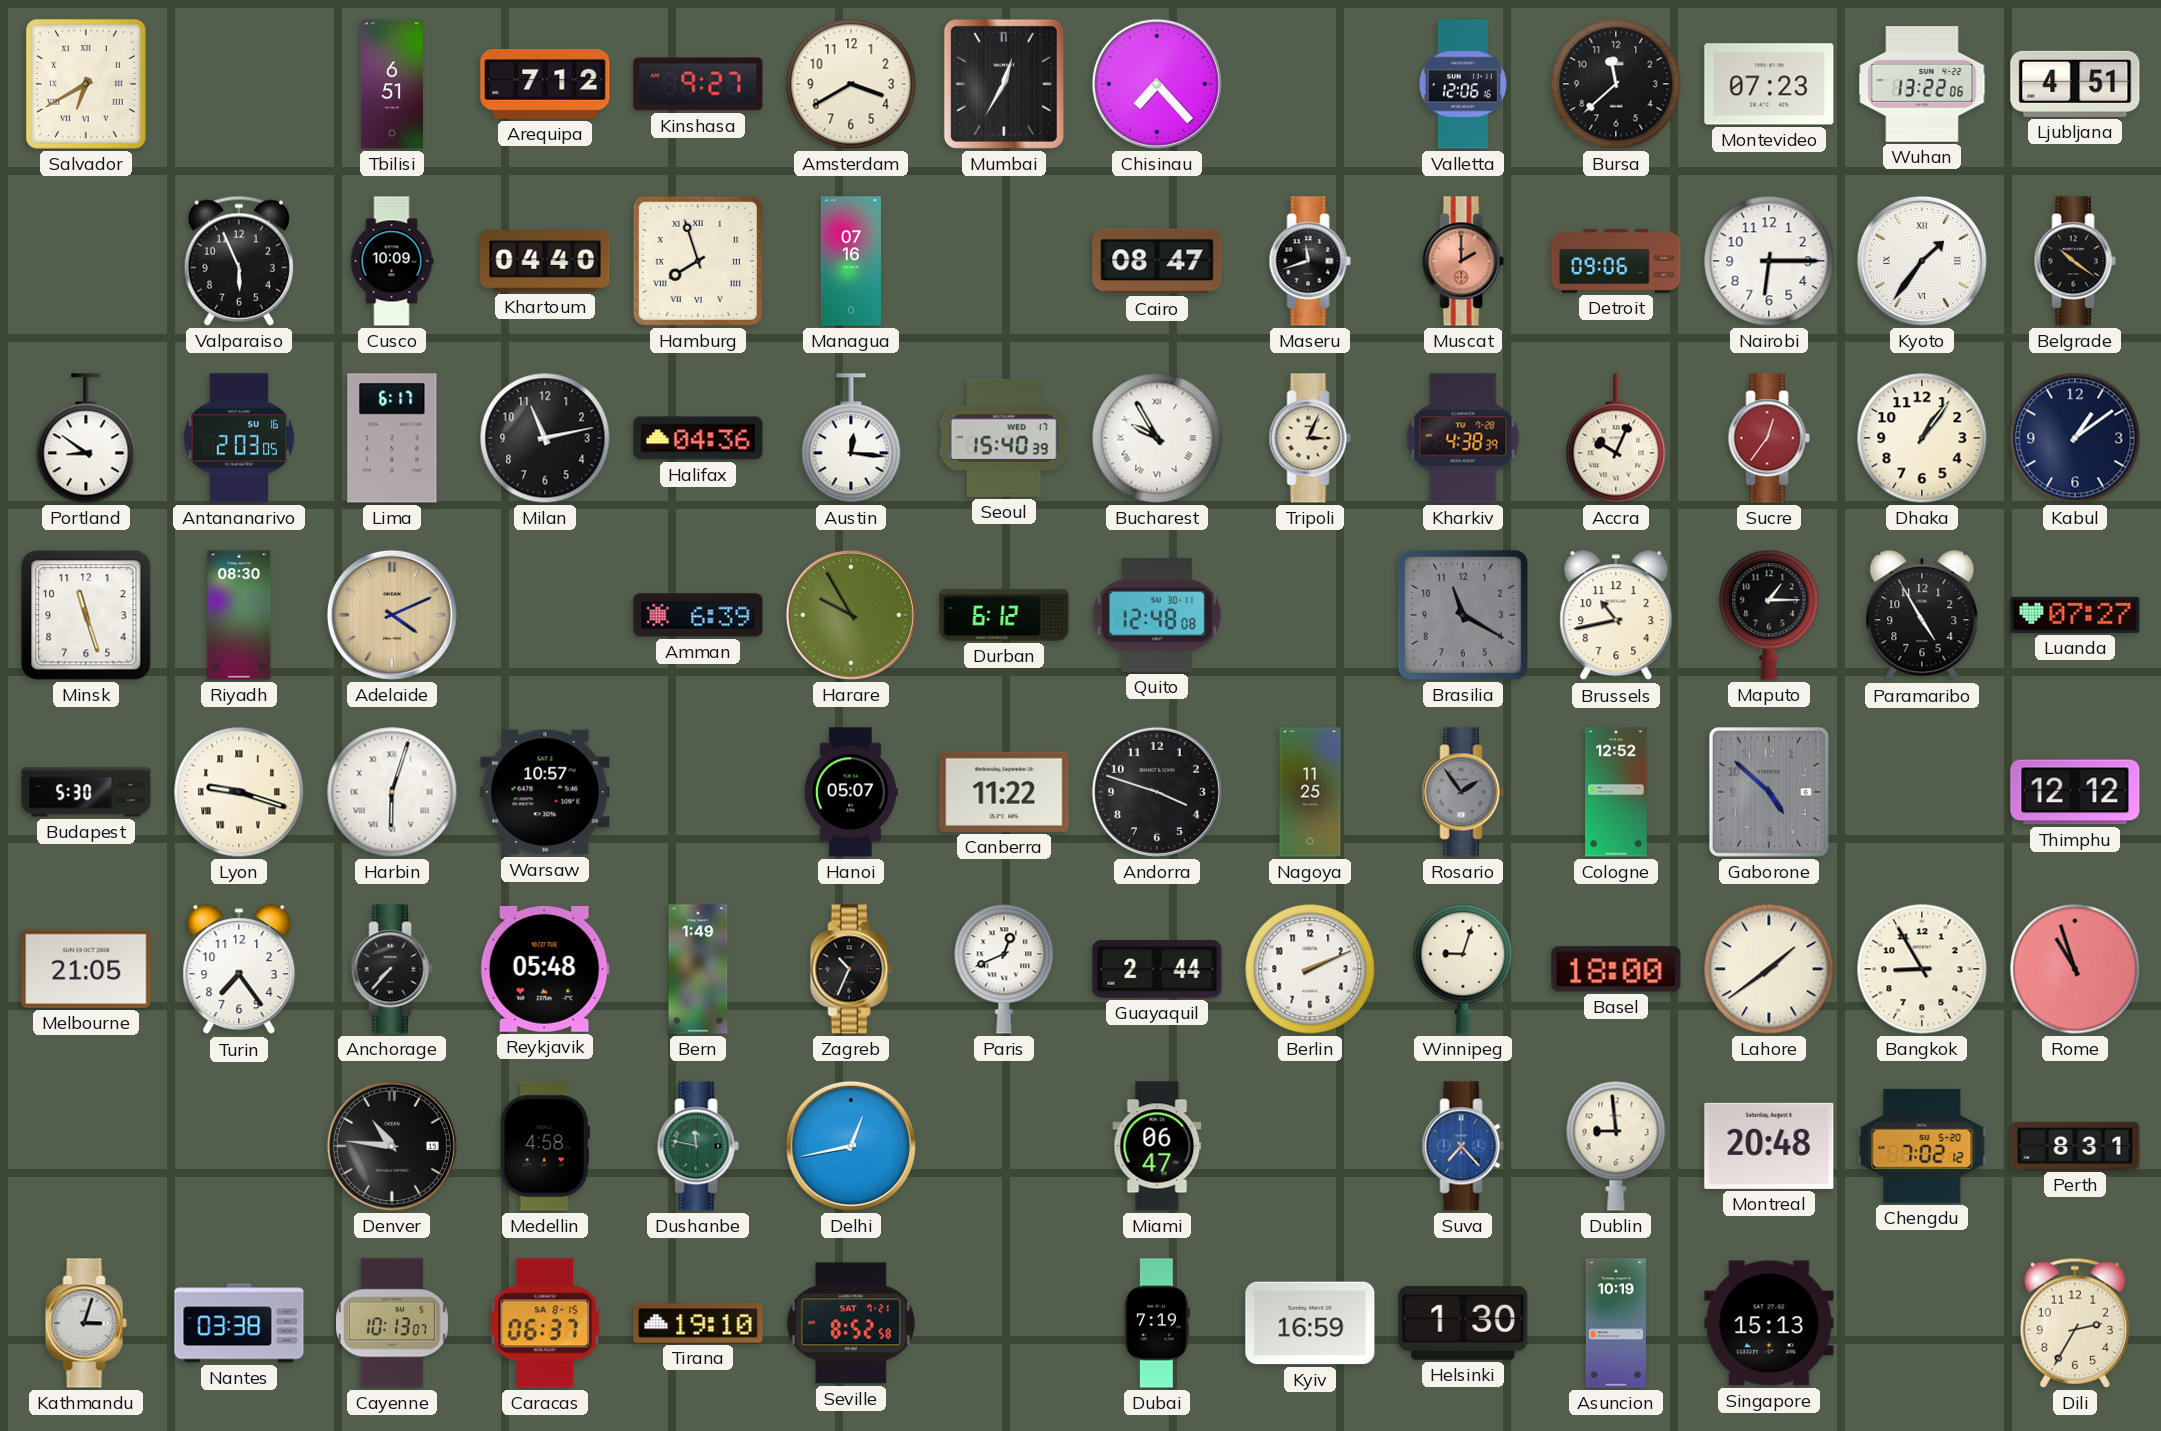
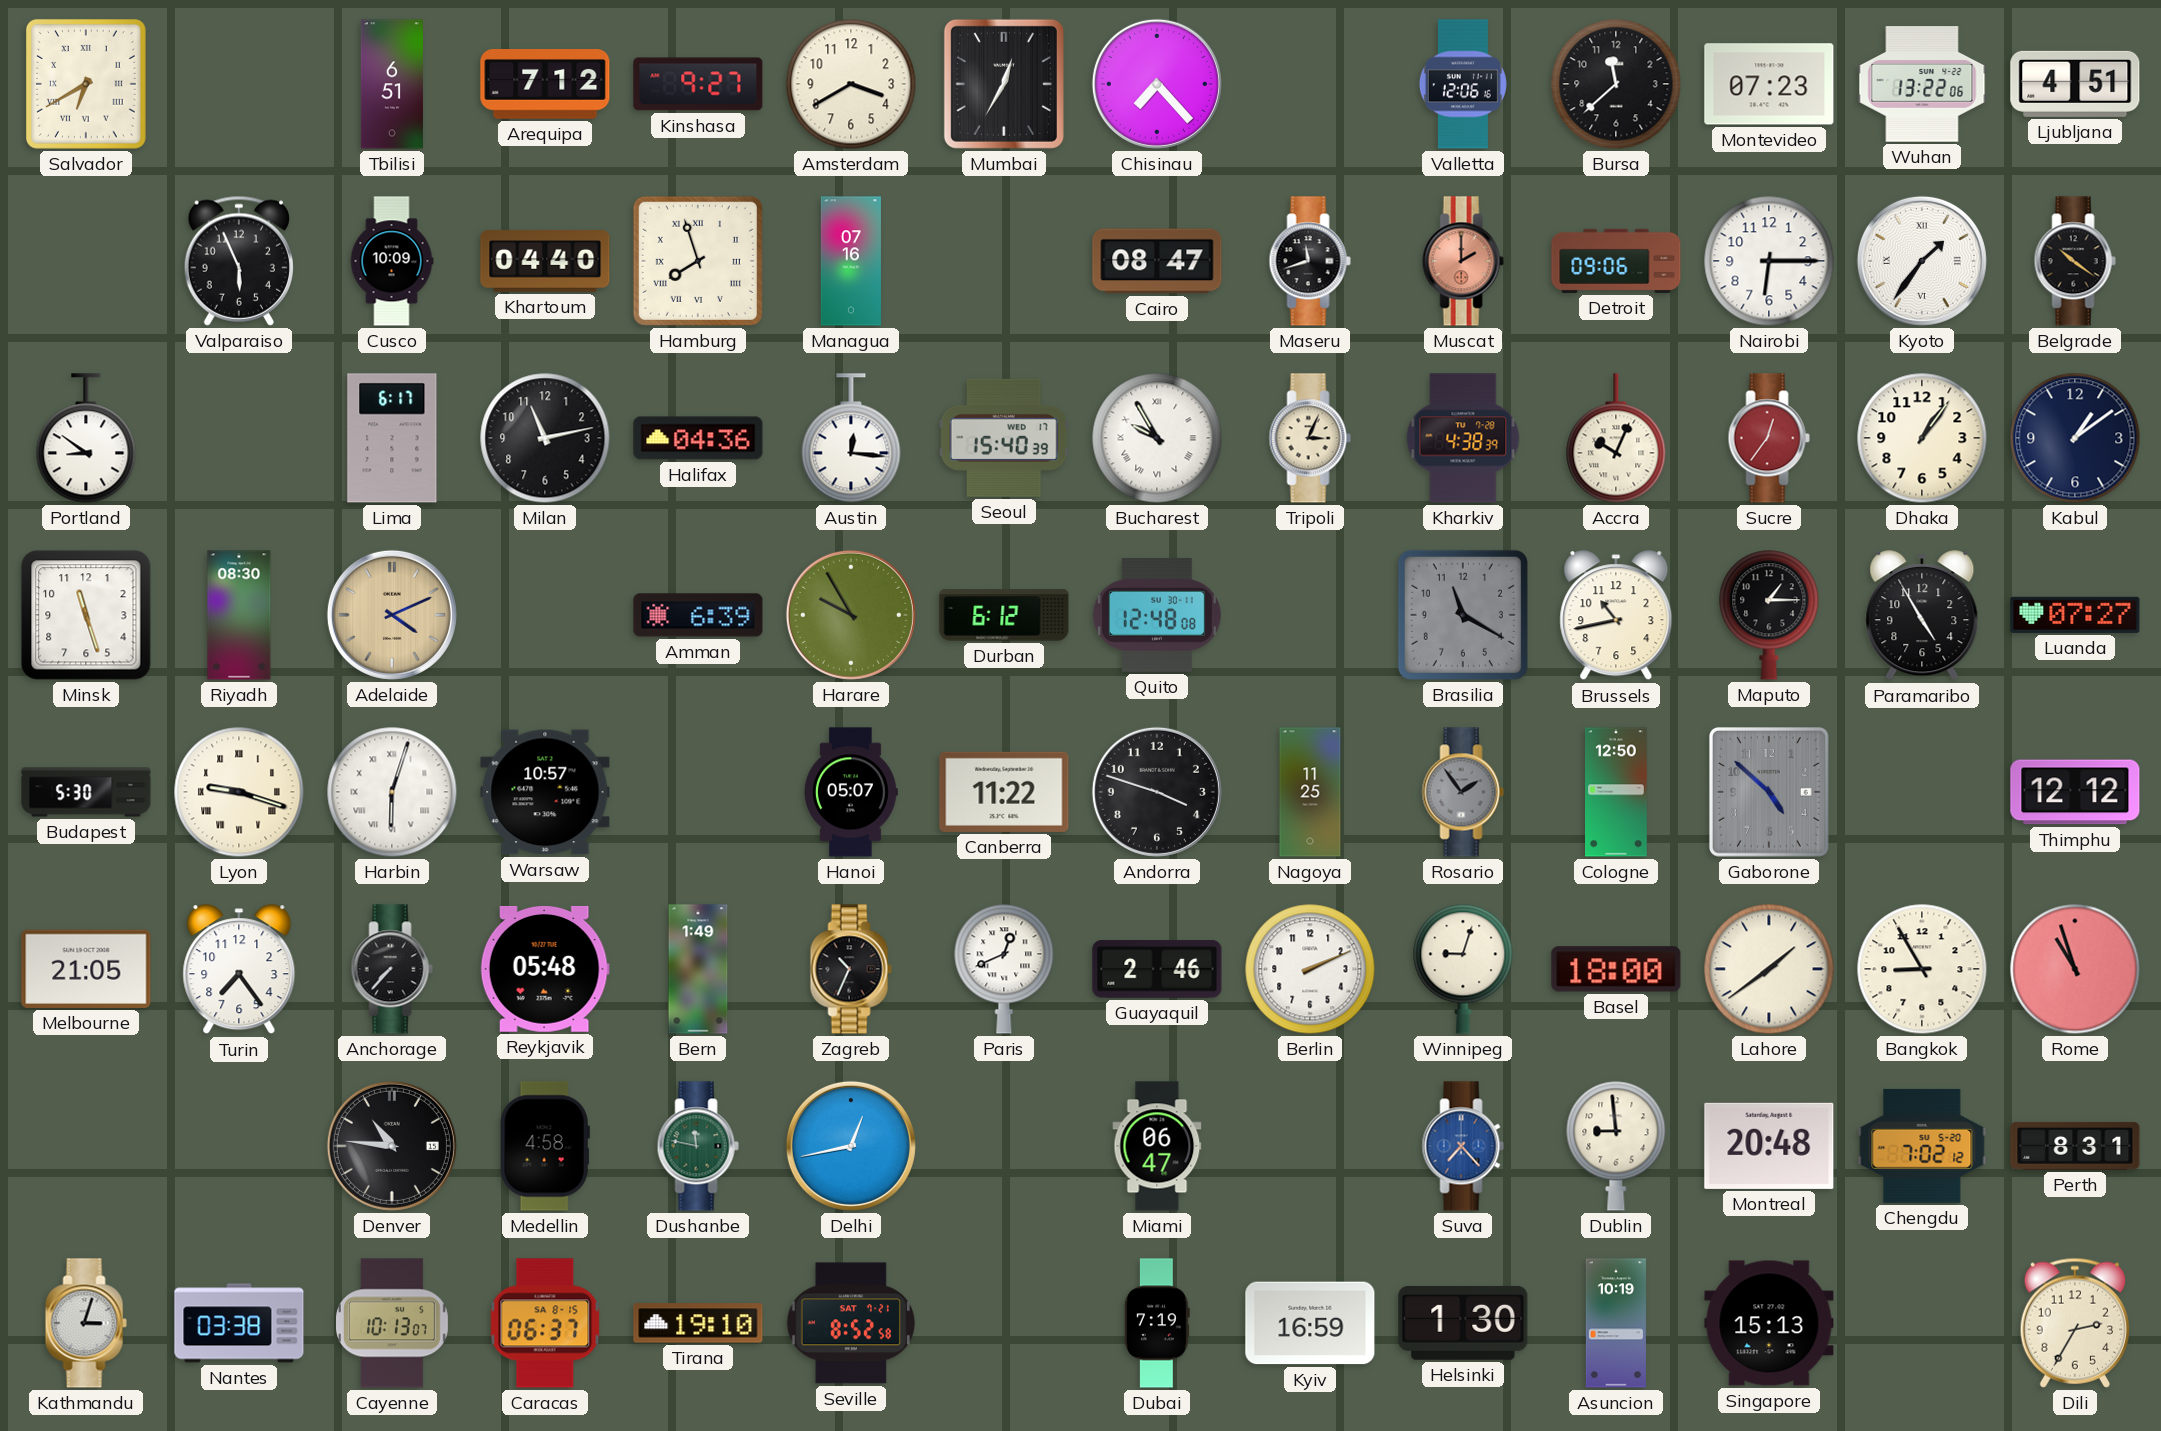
Antananarivo: 2:03 -> none
Cologne: 12:52 -> 12:50
Guayaquil: 2:44 -> 2:46
